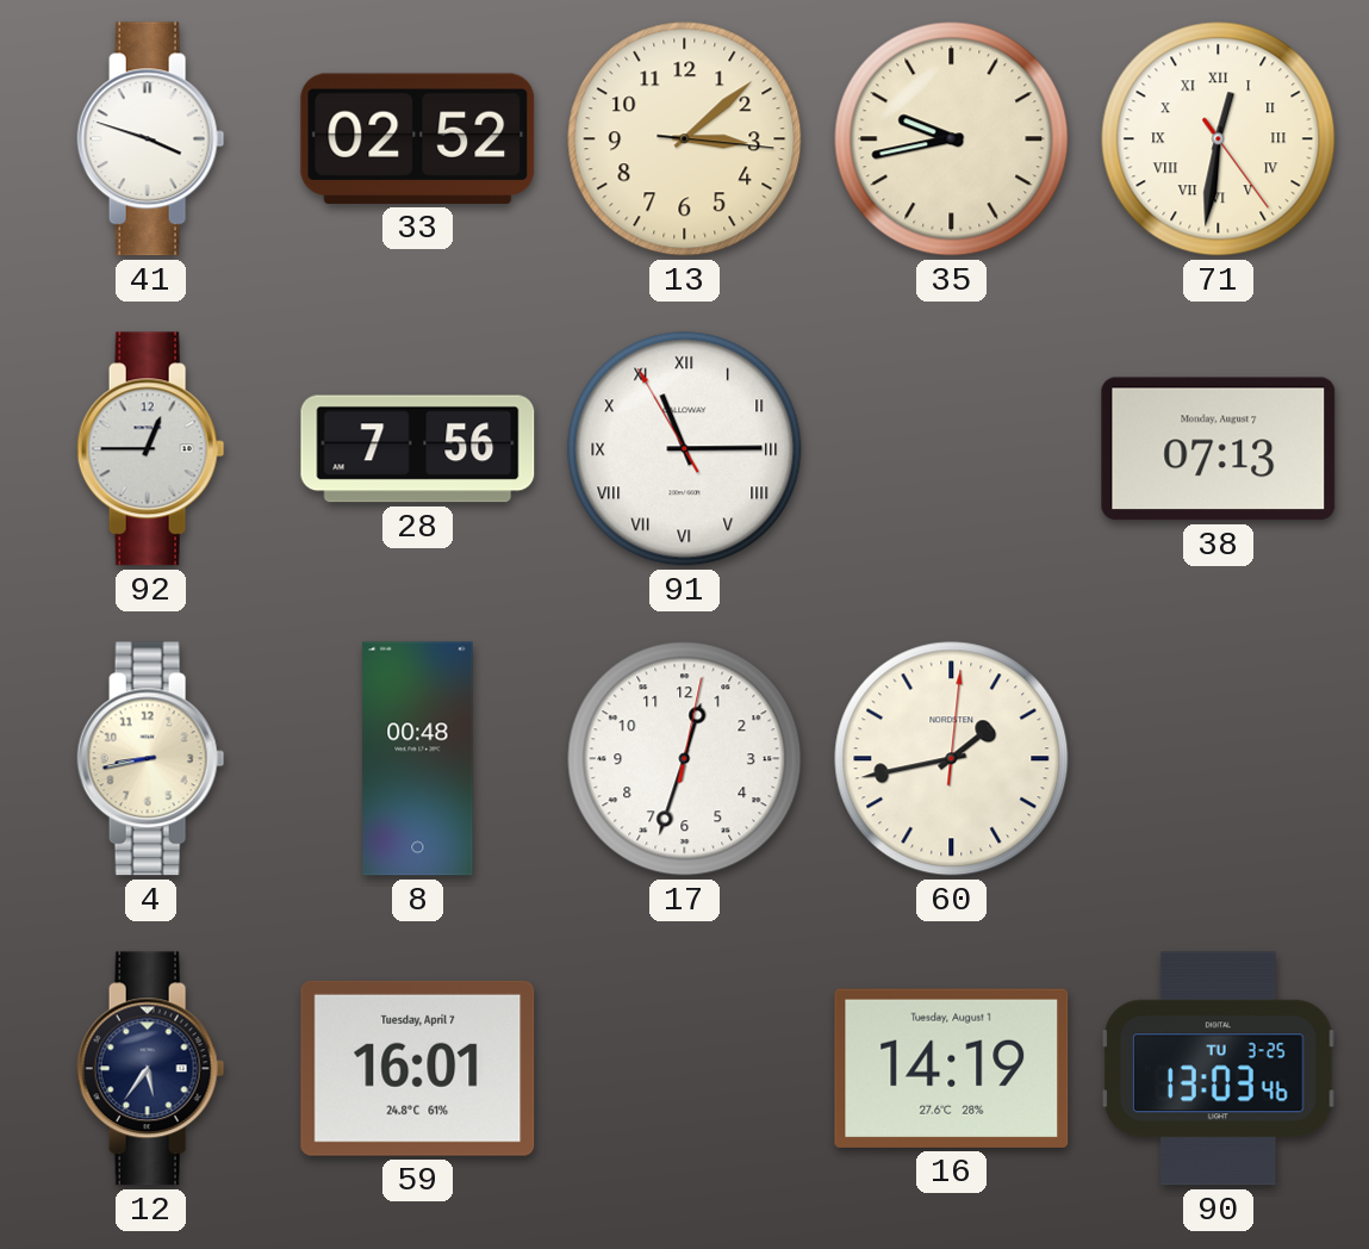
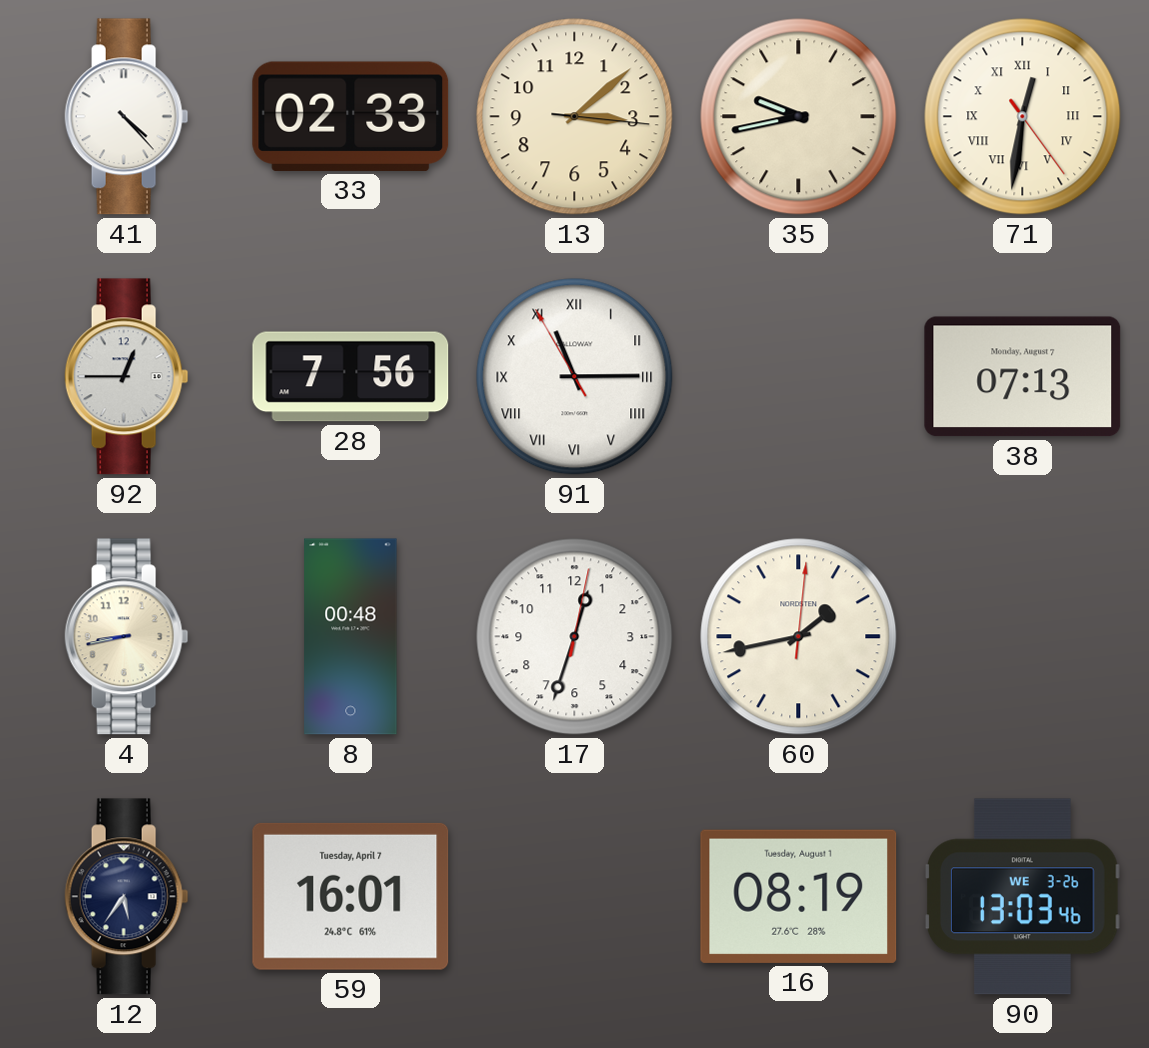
41: 3:48 -> 4:23
33: 02:52 -> 02:33
16: 14:19 -> 08:19
90 date: TU 3-25 -> WE 3-26
